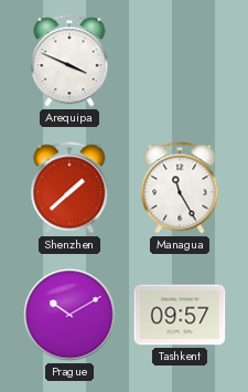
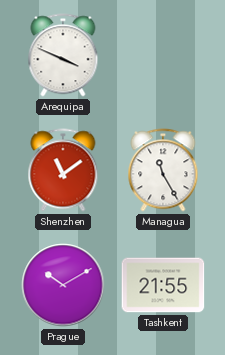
Shenzhen: 1:38 -> 11:09
Tashkent: 09:57 -> 21:55
